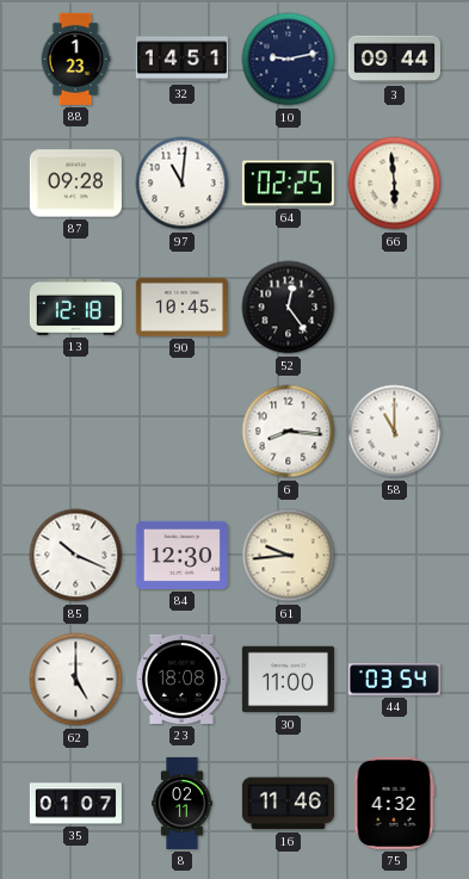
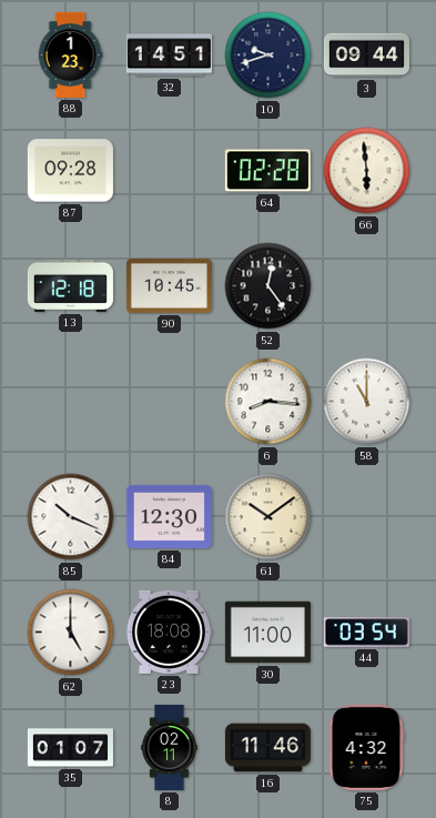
10: 9:13 -> 9:42
97: 11:01 -> none
64: 02:25 -> 02:28
61: 9:44 -> 10:09
